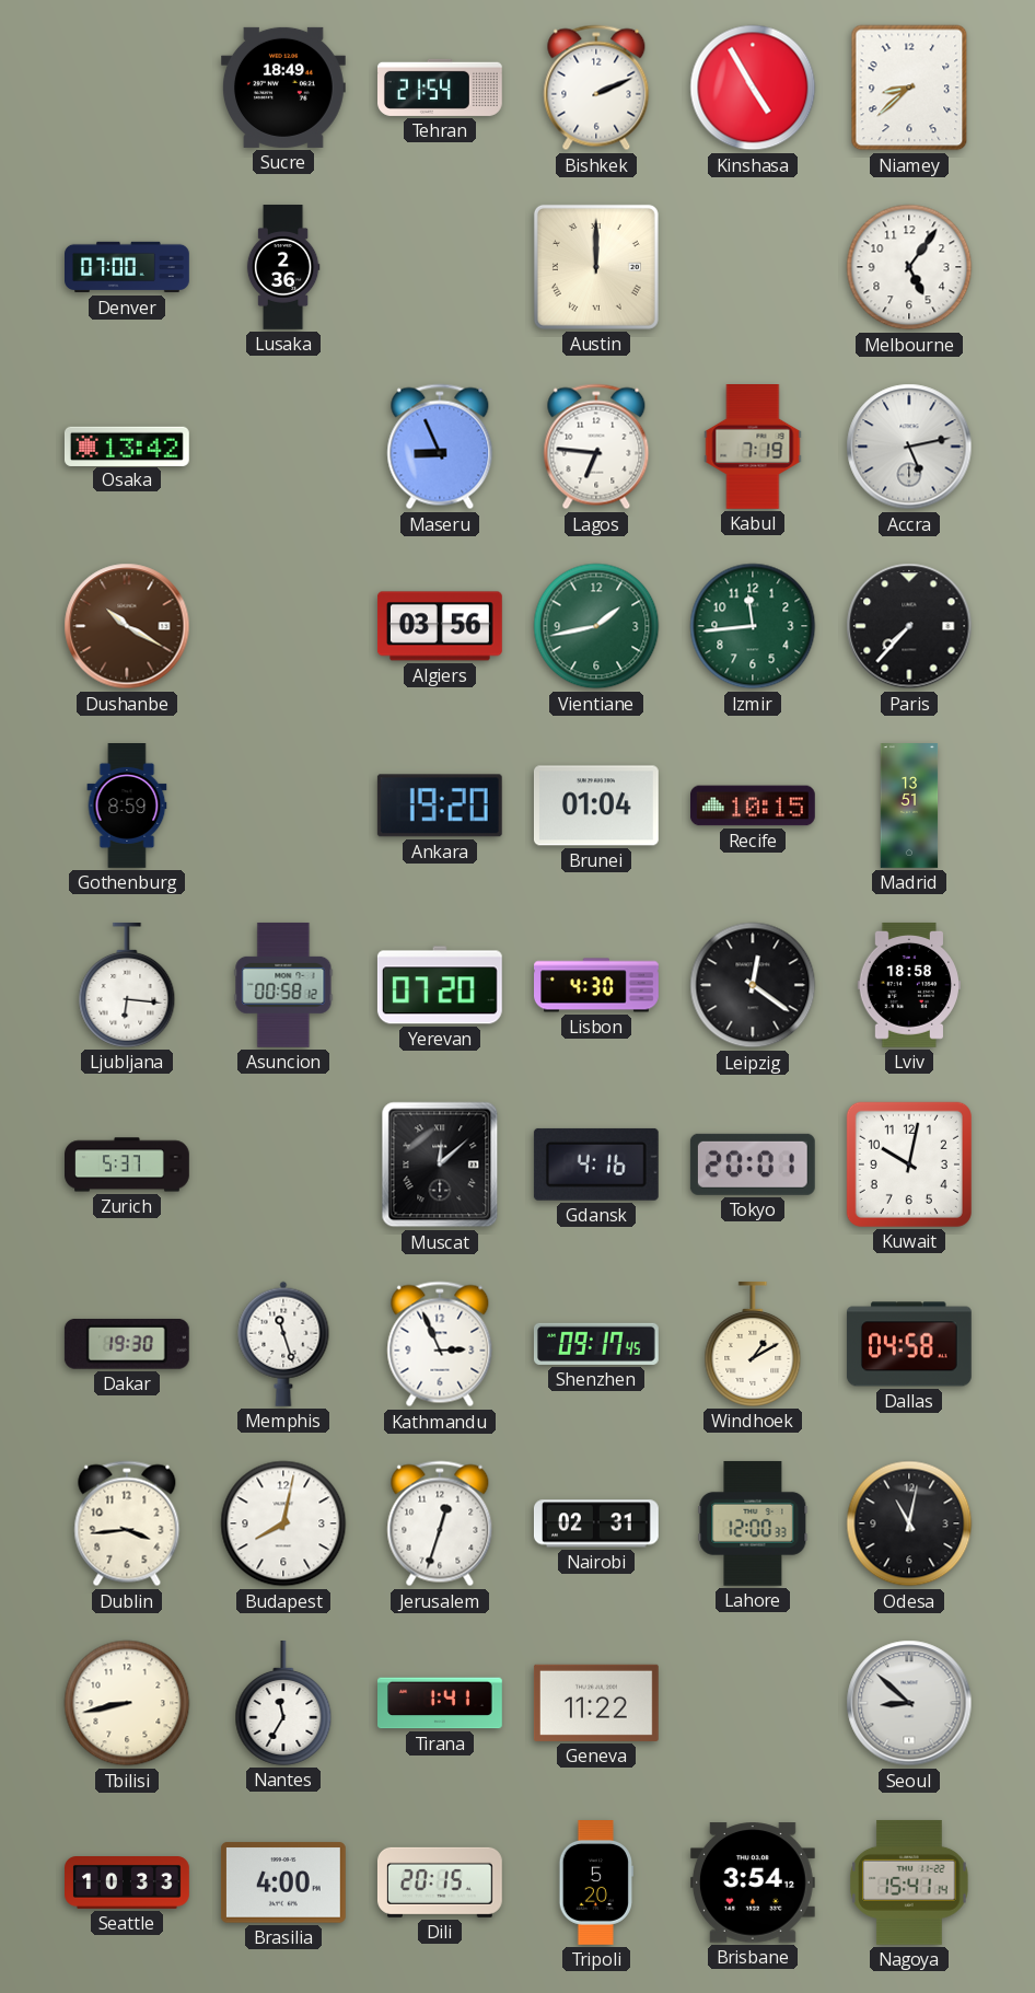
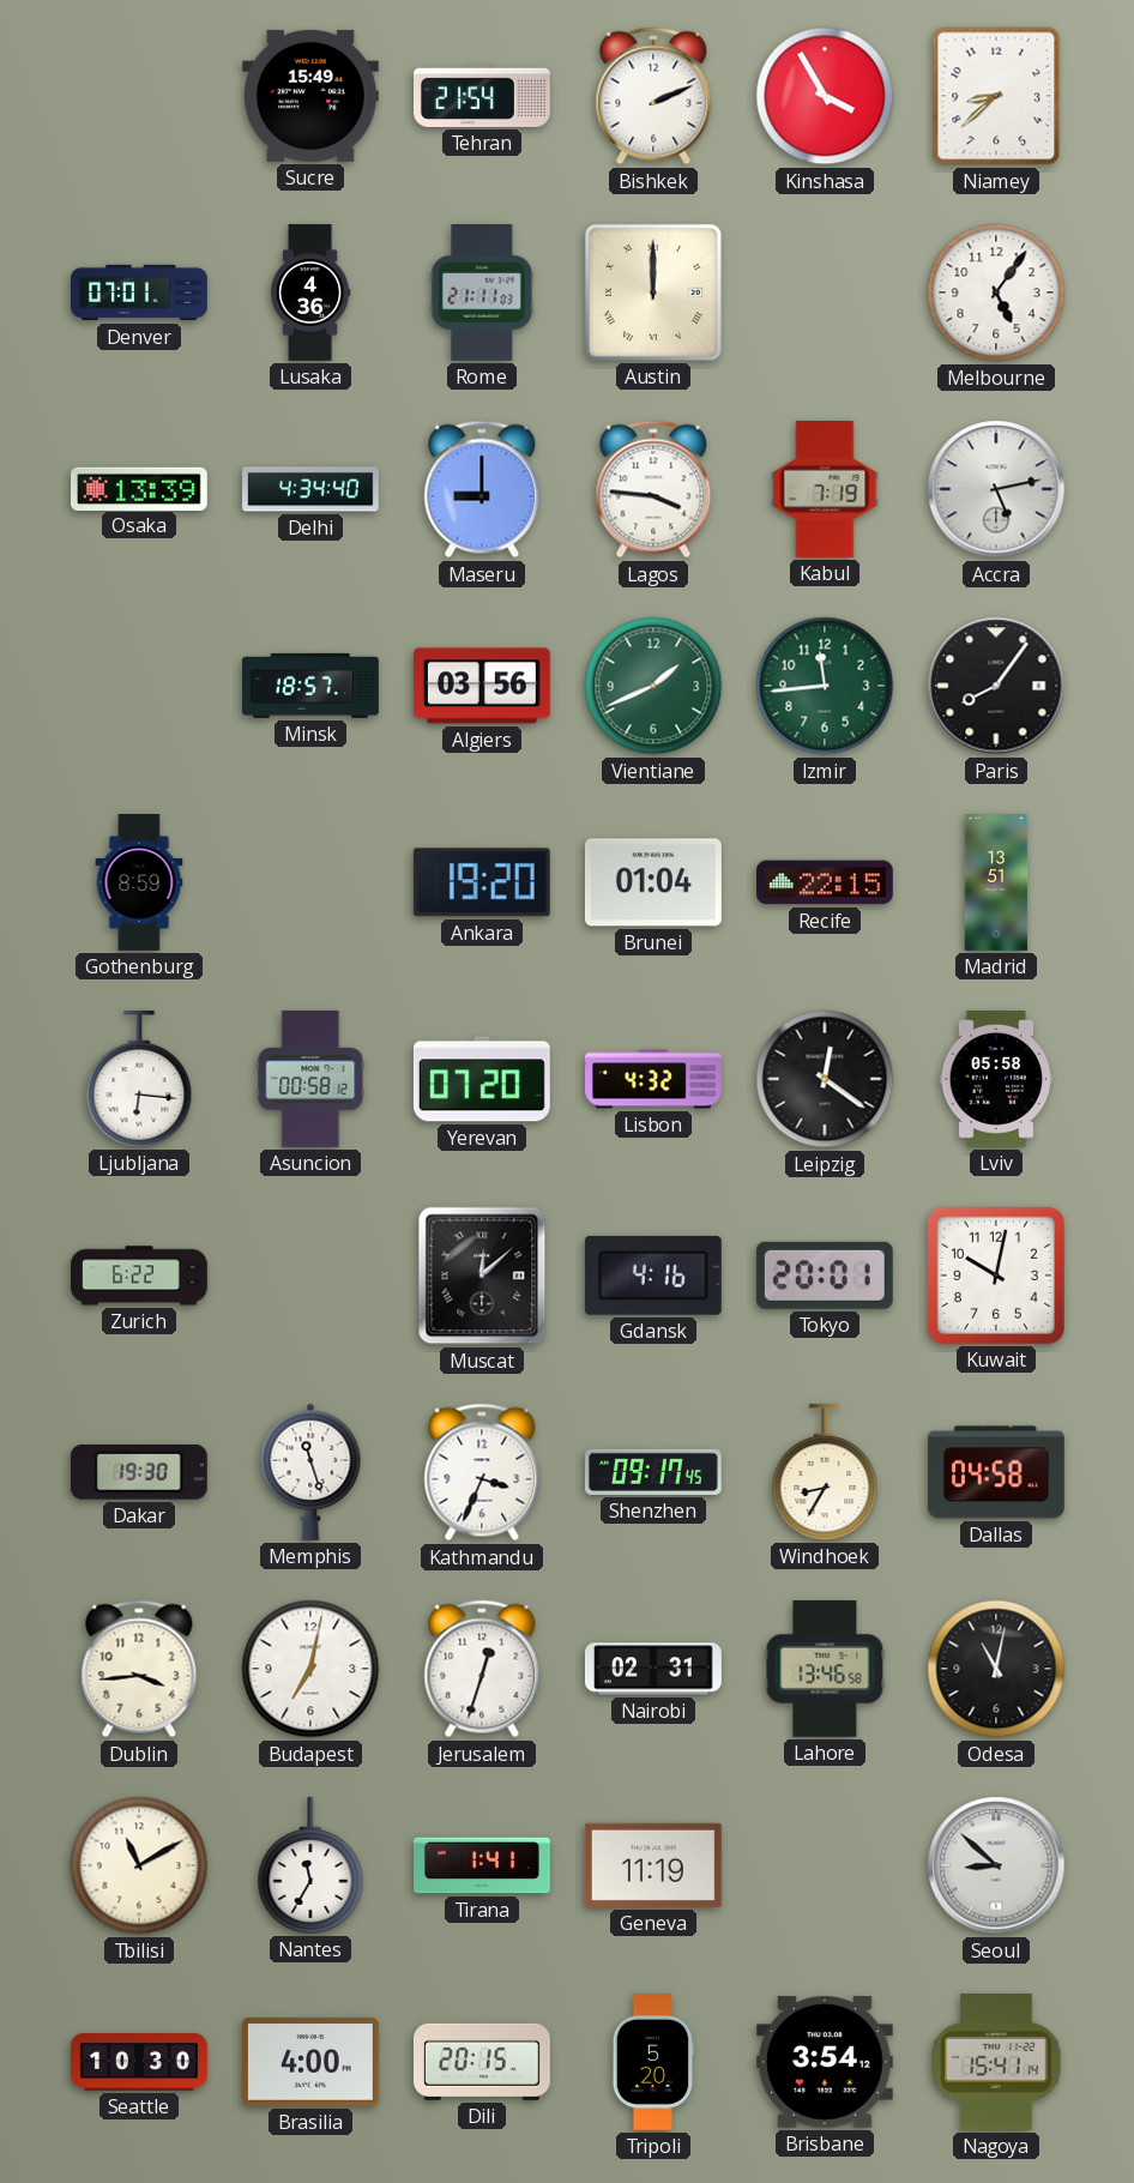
Sucre: 18:49 -> 15:49
Kinshasa: 4:55 -> 3:55
Denver: 07:00 -> 07:01
Lusaka: 2:36 -> 4:36
Rome: none -> 21:11
Osaka: 13:42 -> 13:39
Delhi: none -> 4:34
Maseru: 8:56 -> 9:00
Lagos: 6:46 -> 3:46
Dushanbe: 10:20 -> none
Minsk: none -> 18:57
Vientiane: 1:43 -> 1:41
Paris: 7:37 -> 8:06
Recife: 10:15 -> 22:15
Lisbon: 4:30 -> 4:32
Lviv: 18:58 -> 05:58
Zurich: 5:37 -> 6:22
Kathmandu: 2:56 -> 3:34
Windhoek: 1:10 -> 8:35
Budapest: 8:02 -> 7:02
Lahore: 12:00 -> 13:46
Tbilisi: 8:43 -> 11:10
Geneva: 11:22 -> 11:19
Seattle: 10:33 -> 10:30
